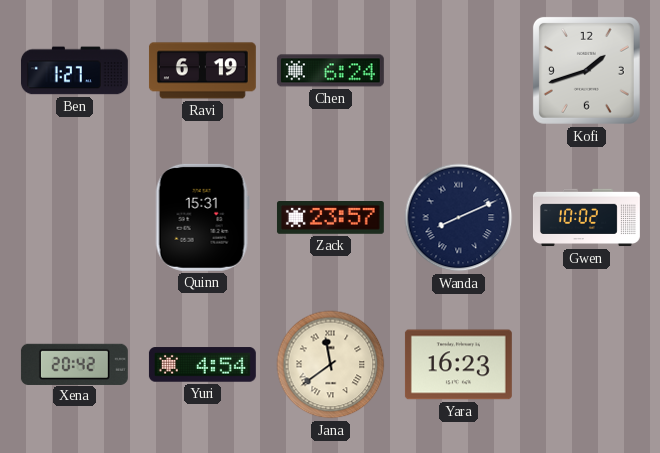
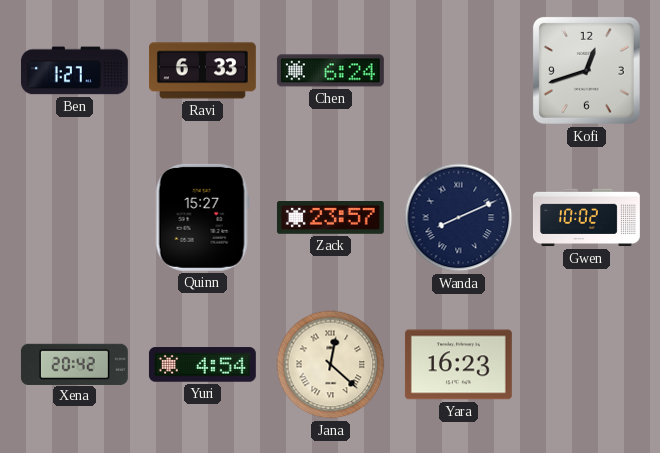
Ravi: 6:19 -> 6:33
Kofi: 1:42 -> 12:42
Quinn: 15:31 -> 15:27
Jana: 11:39 -> 12:22
